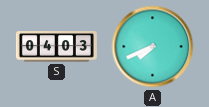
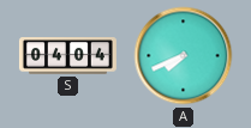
S: 04:03 -> 04:04
